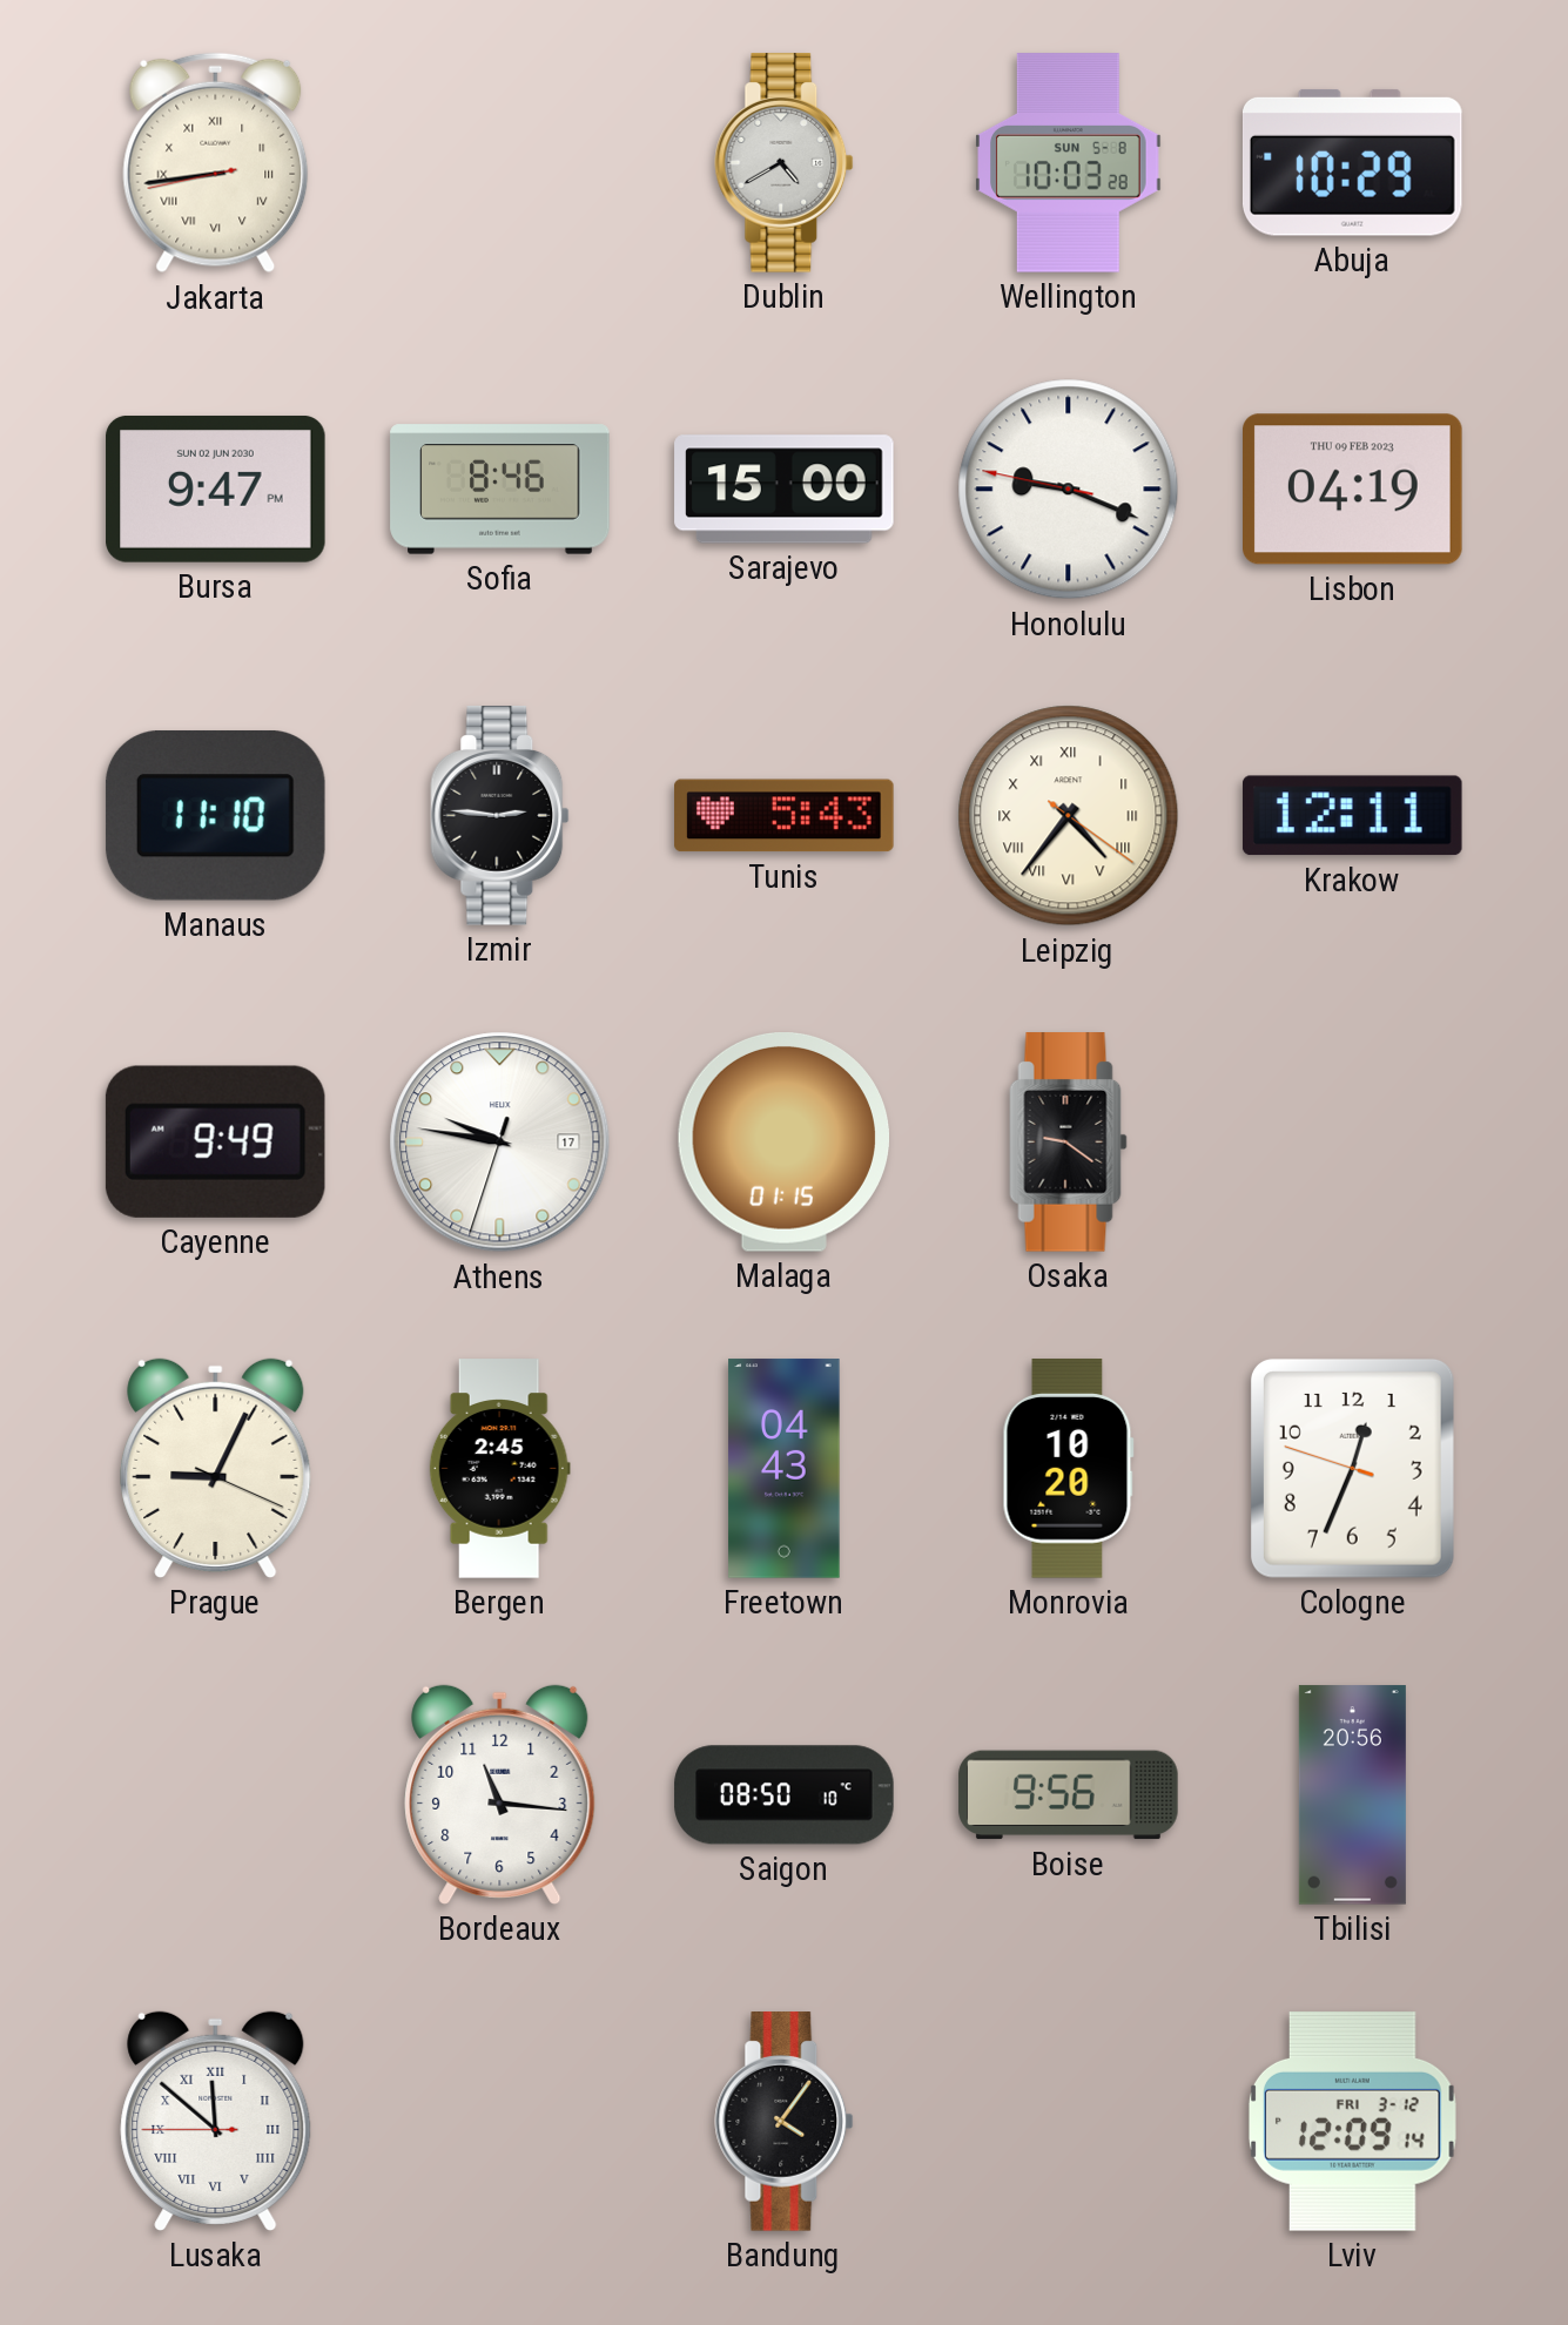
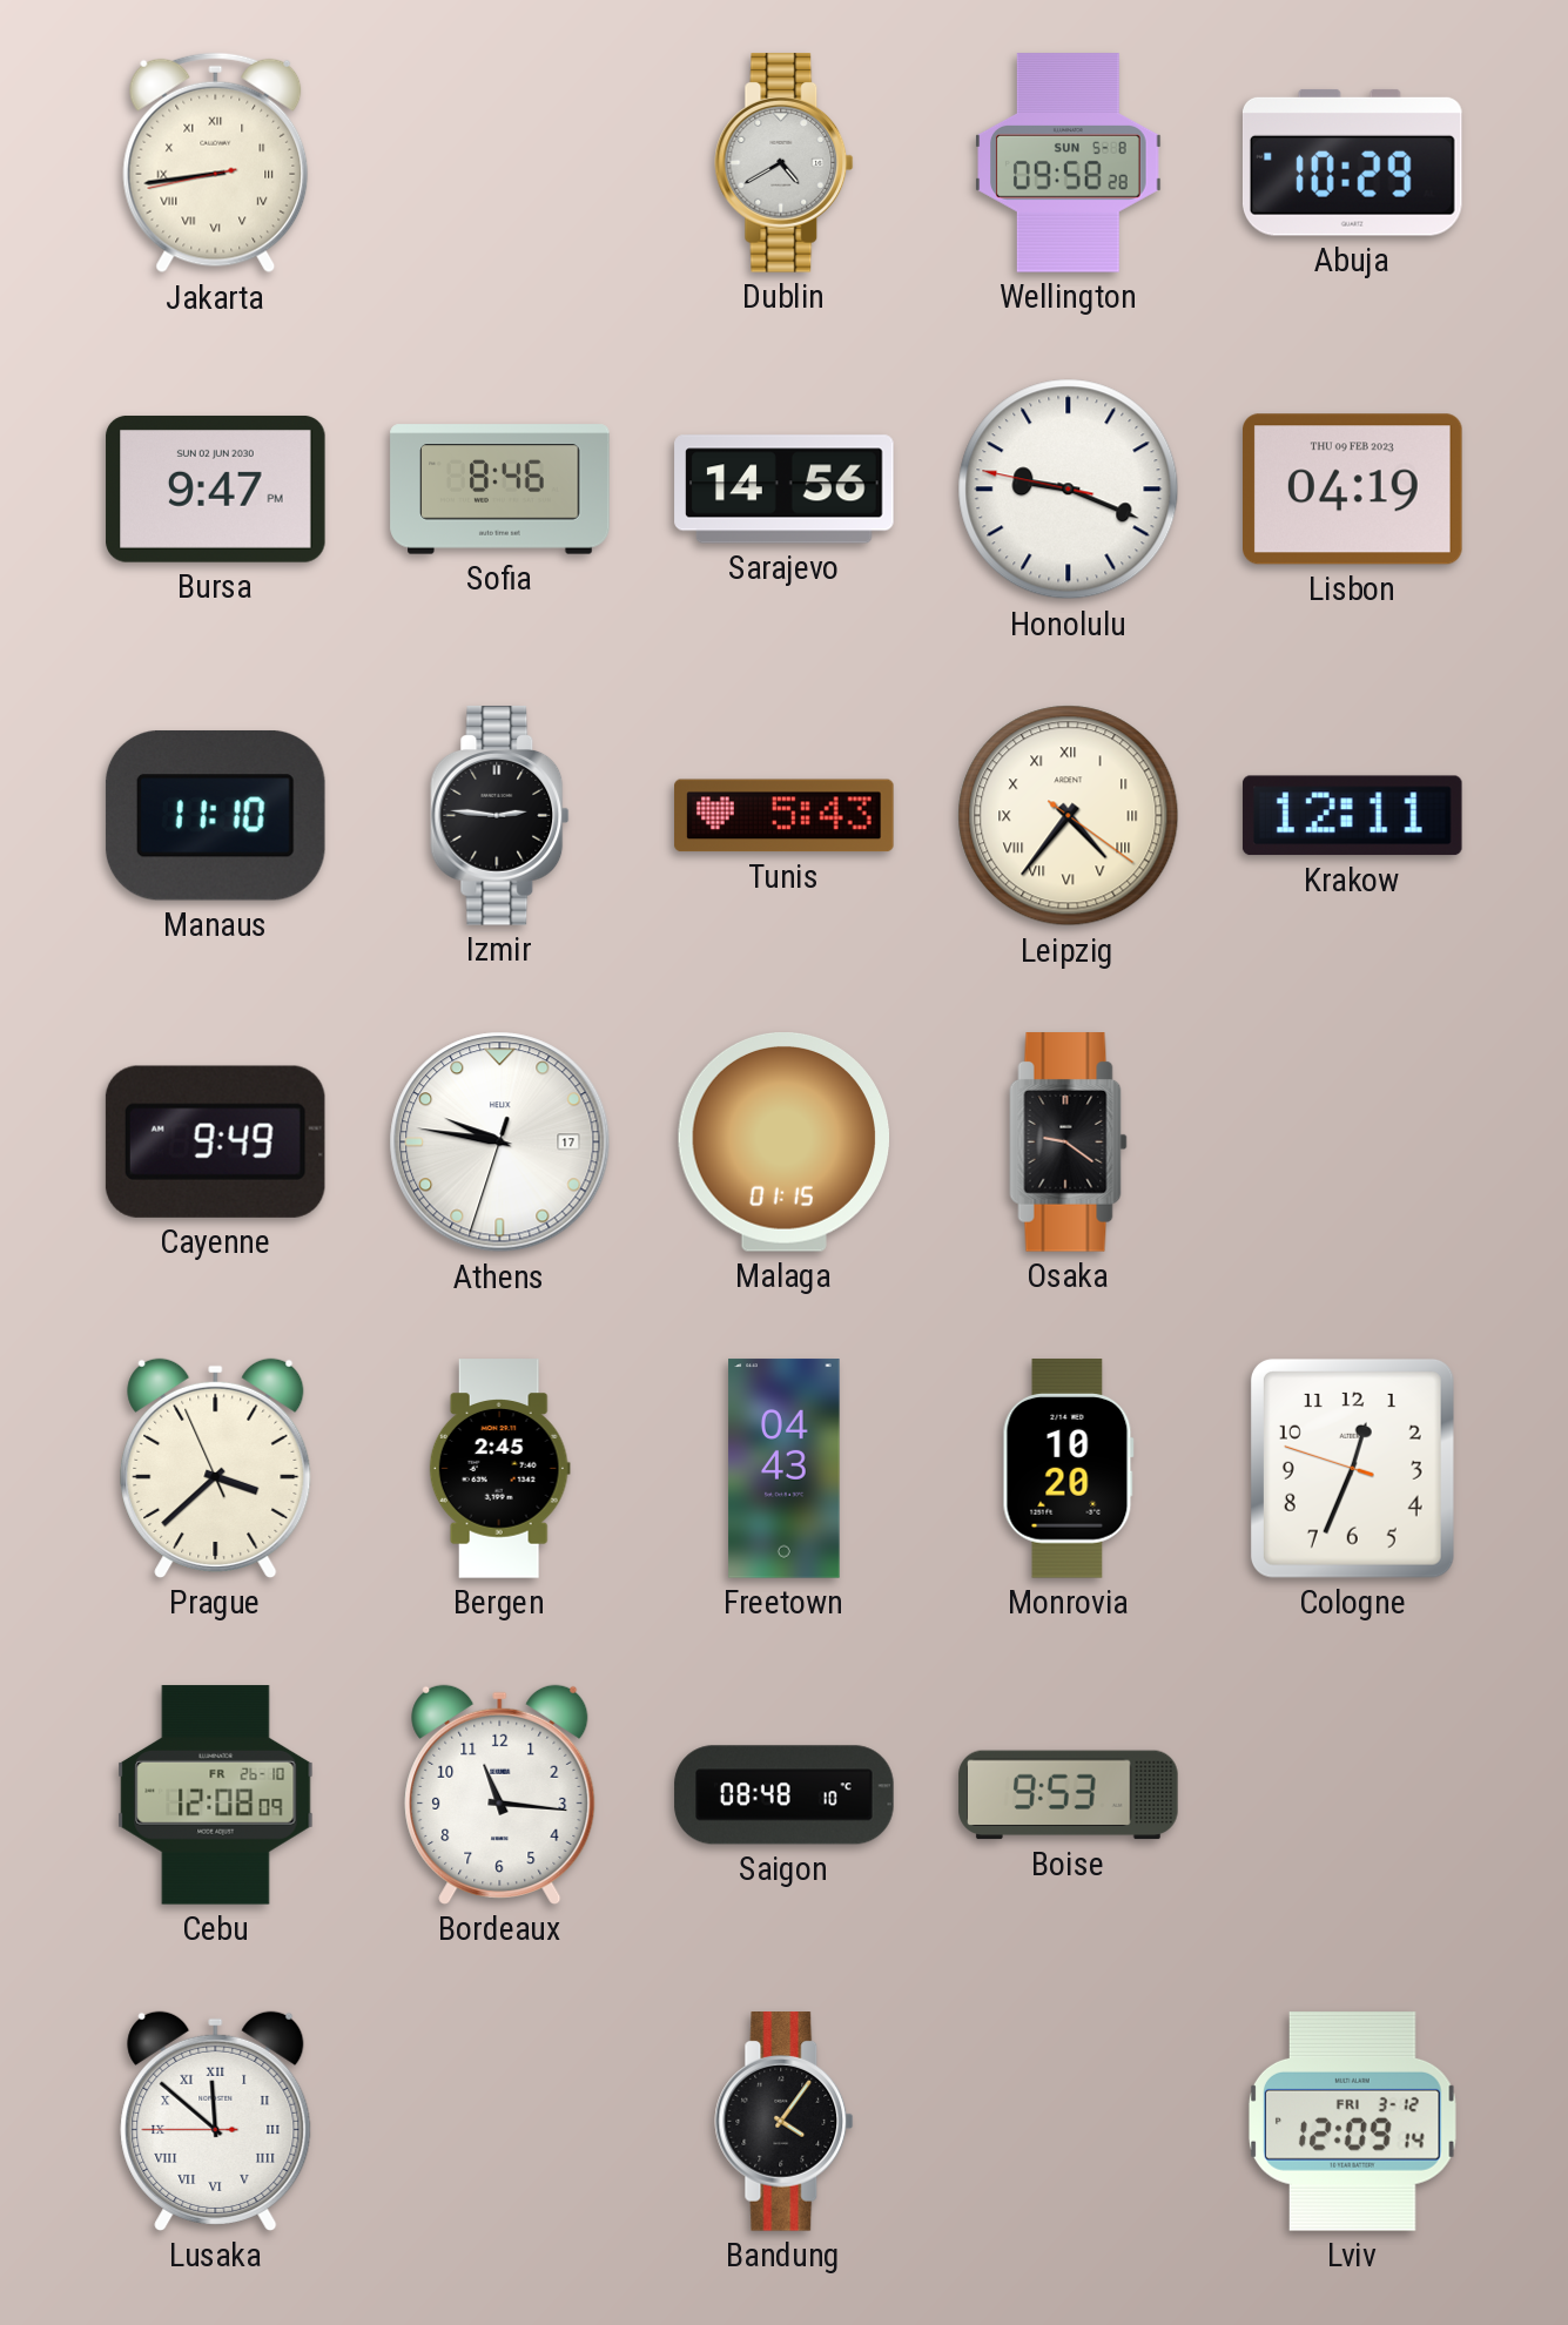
Wellington: 10:03 -> 09:58
Sarajevo: 15:00 -> 14:56
Prague: 9:04 -> 3:37
Cebu: none -> 12:08
Saigon: 08:50 -> 08:48
Boise: 9:56 -> 9:53
Tbilisi: 20:56 -> none
